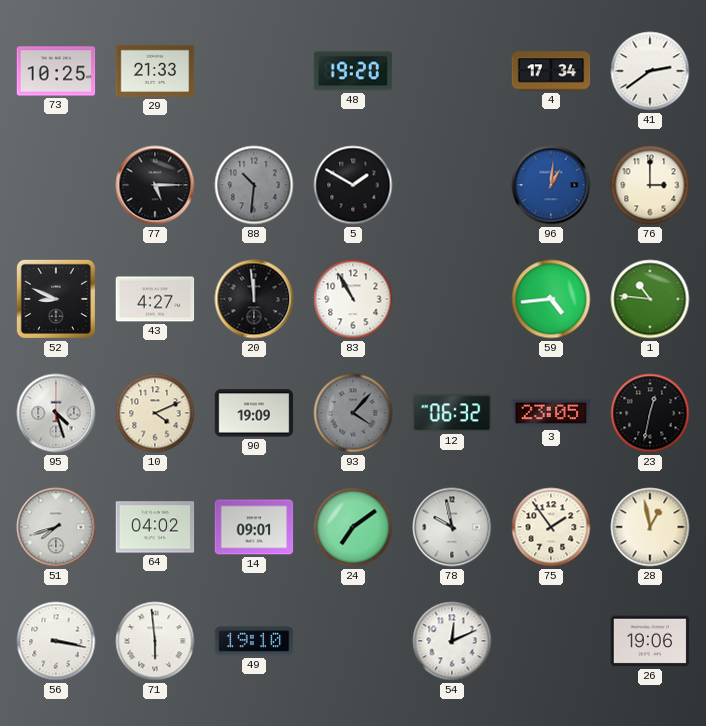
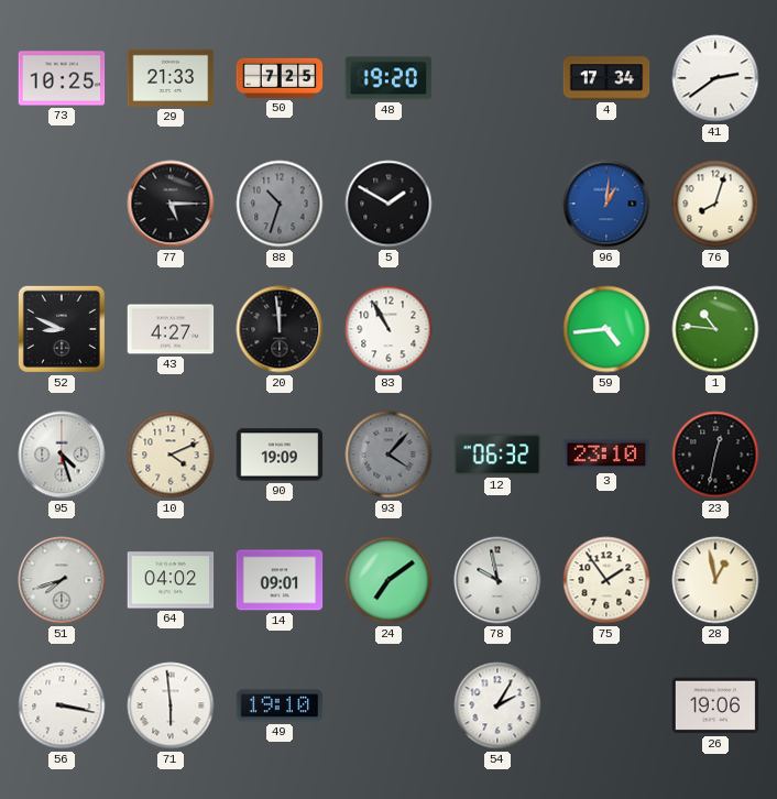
50: none -> 7:25
88: 10:31 -> 10:33
76: 3:00 -> 8:03
3: 23:05 -> 23:10
54: 12:11 -> 2:05
